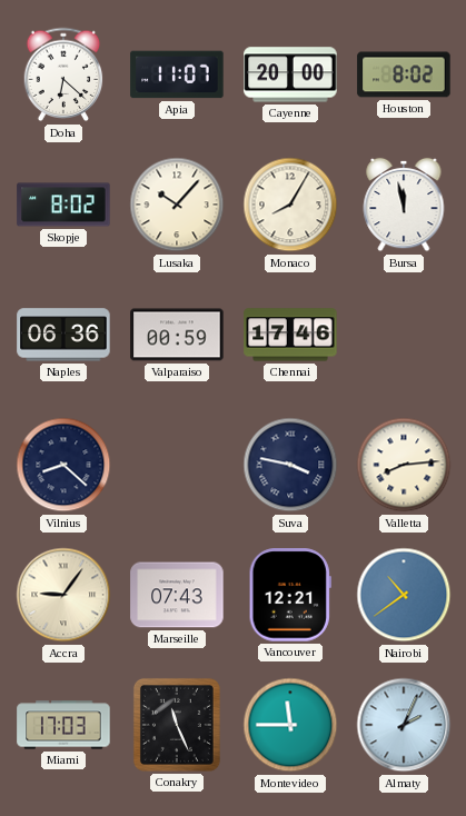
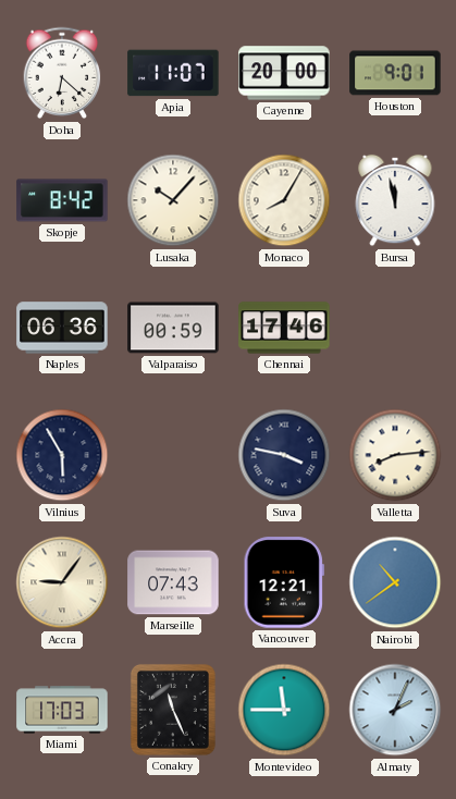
Houston: 8:02 -> 9:01
Skopje: 8:02 -> 8:42
Vilnius: 8:22 -> 5:55
